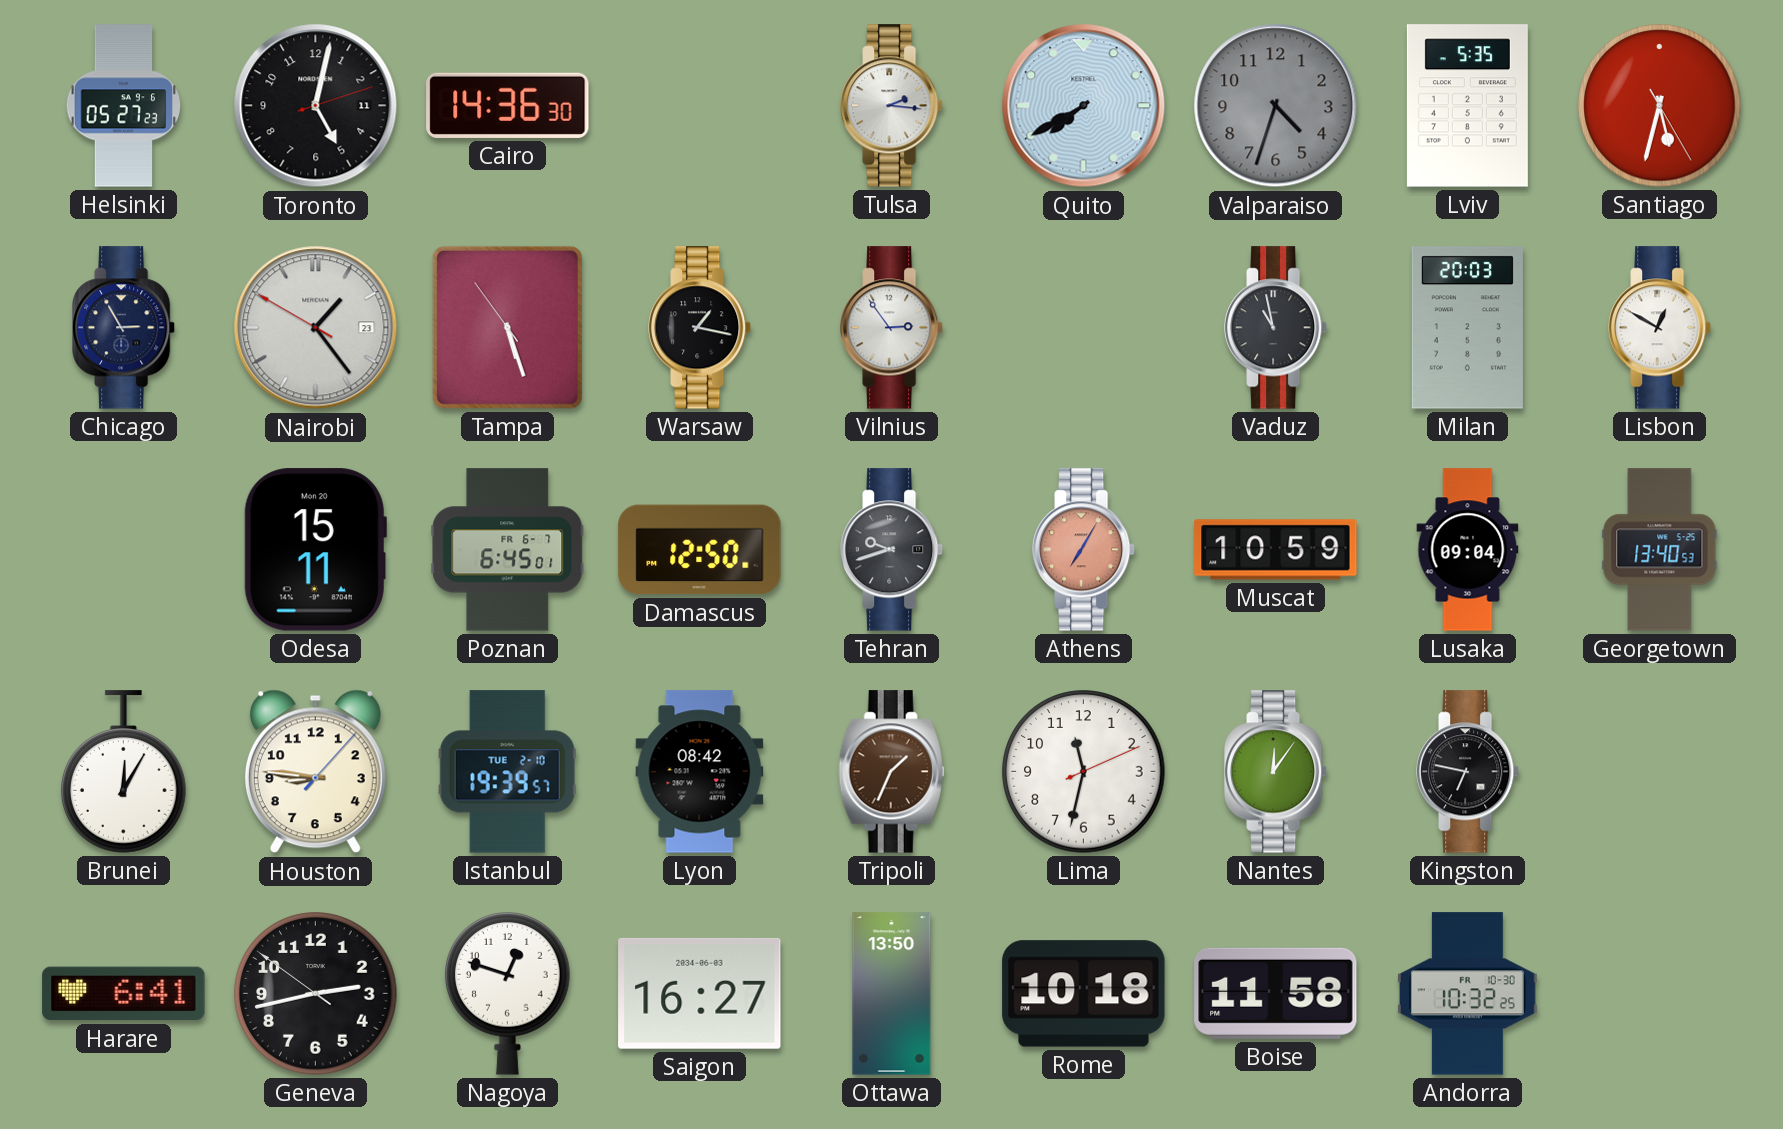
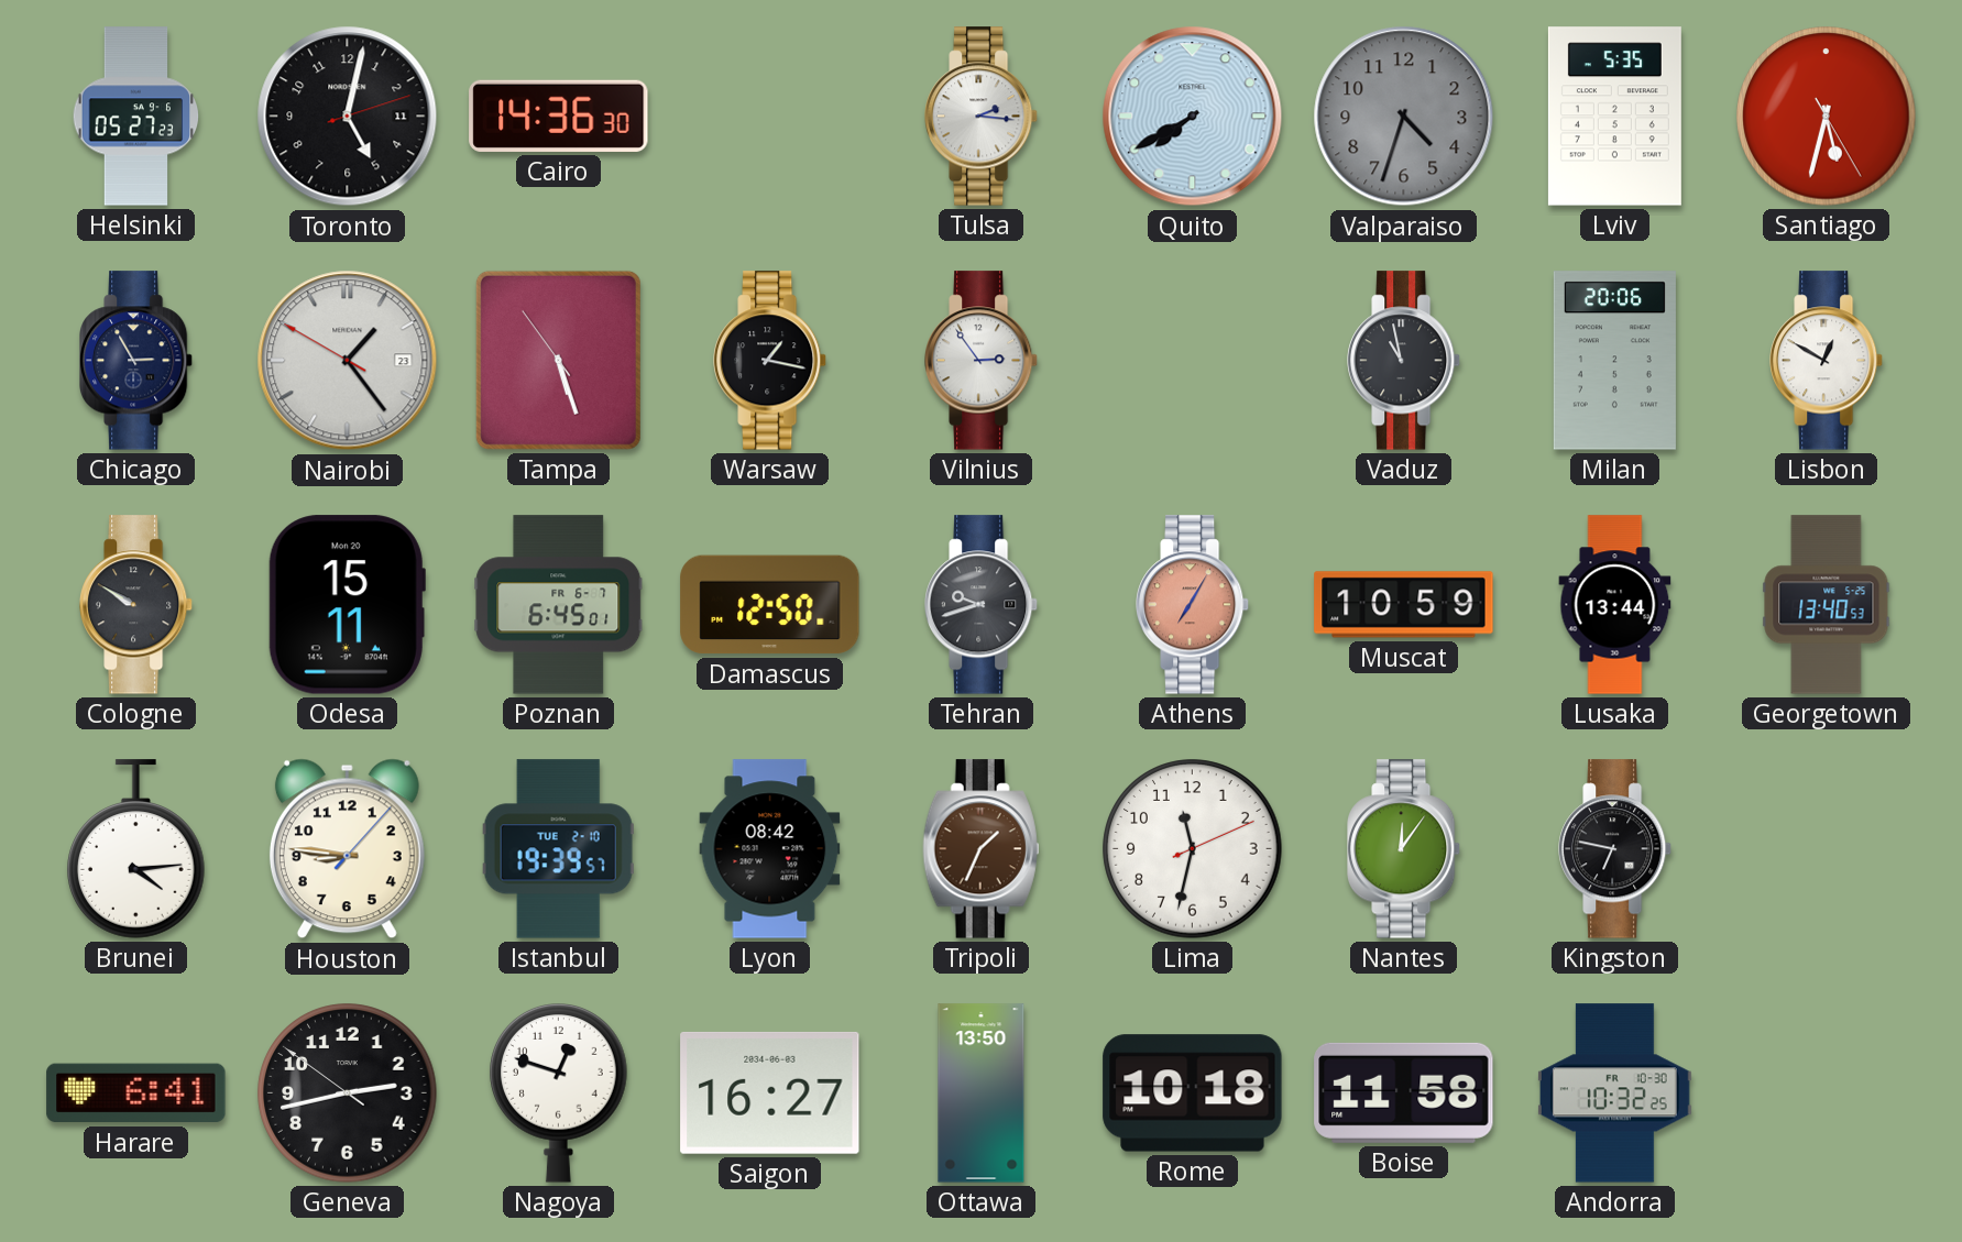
Milan: 20:03 -> 20:06
Cologne: none -> 9:50
Lusaka: 09:04 -> 13:44
Brunei: 12:05 -> 4:14
